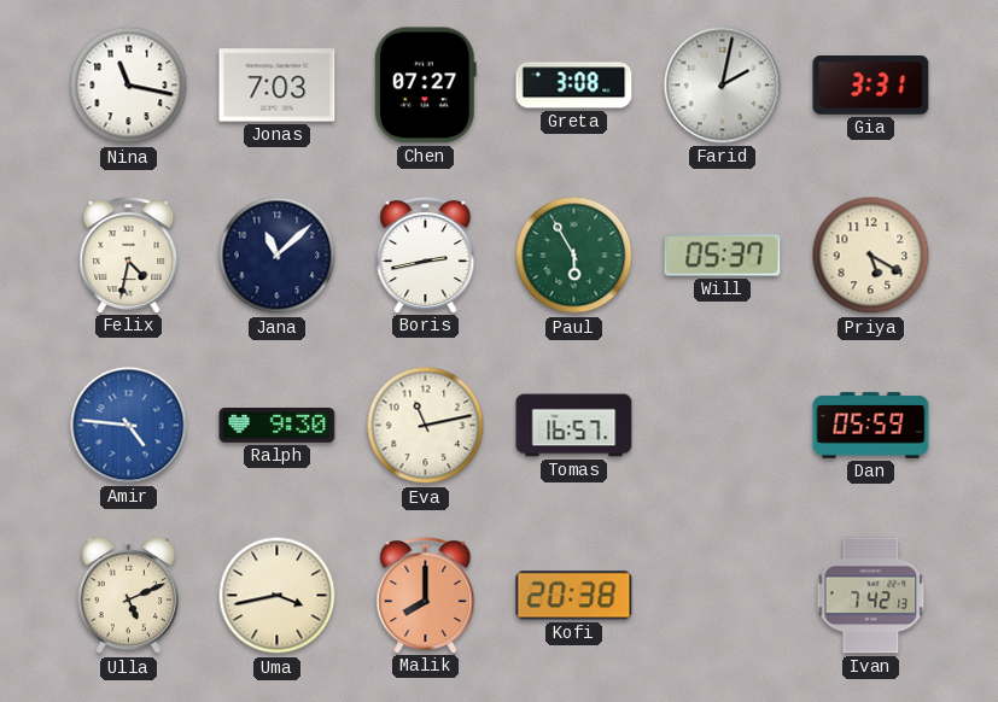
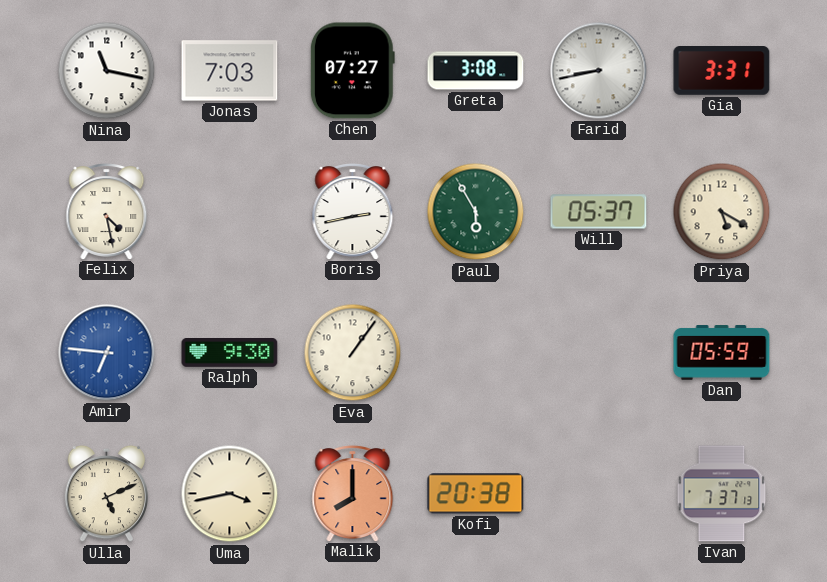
Farid: 2:02 -> 8:43
Felix: 4:32 -> 4:28
Jana: 11:08 -> none
Amir: 4:46 -> 6:46
Eva: 11:13 -> 1:06
Tomas: 16:57 -> none
Ivan: 7:42 -> 7:37
